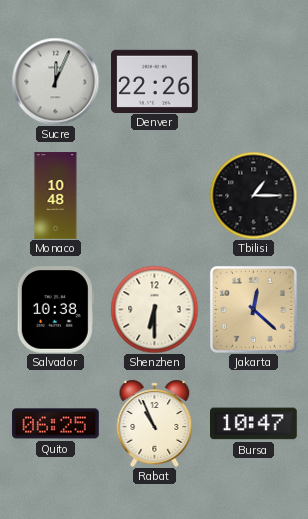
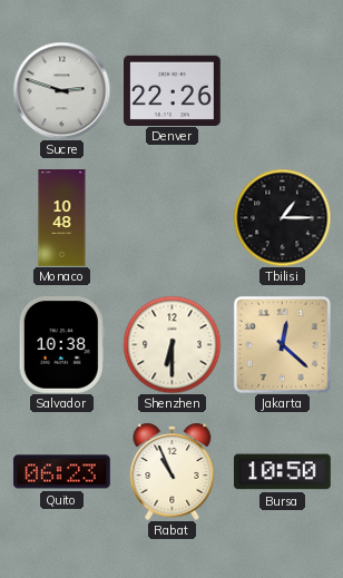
Sucre: 12:04 -> 2:48
Quito: 06:25 -> 06:23
Bursa: 10:47 -> 10:50
